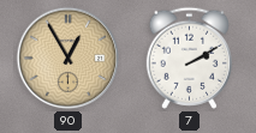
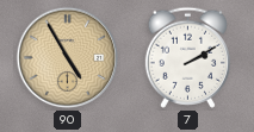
90: 12:55 -> 4:55
